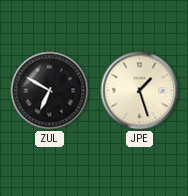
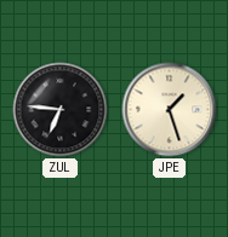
ZUL: 6:50 -> 6:46
